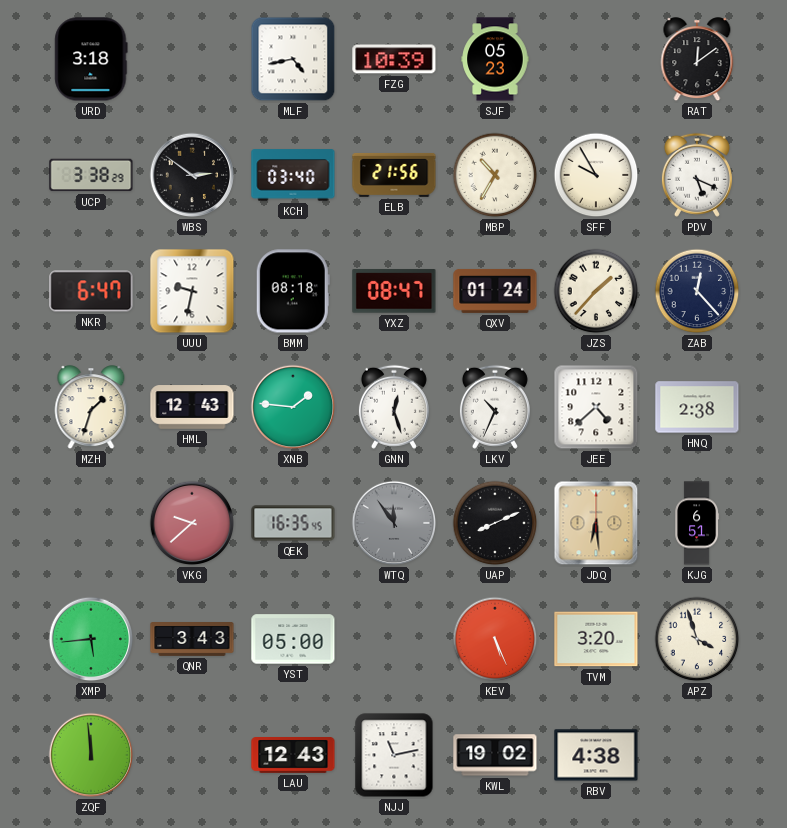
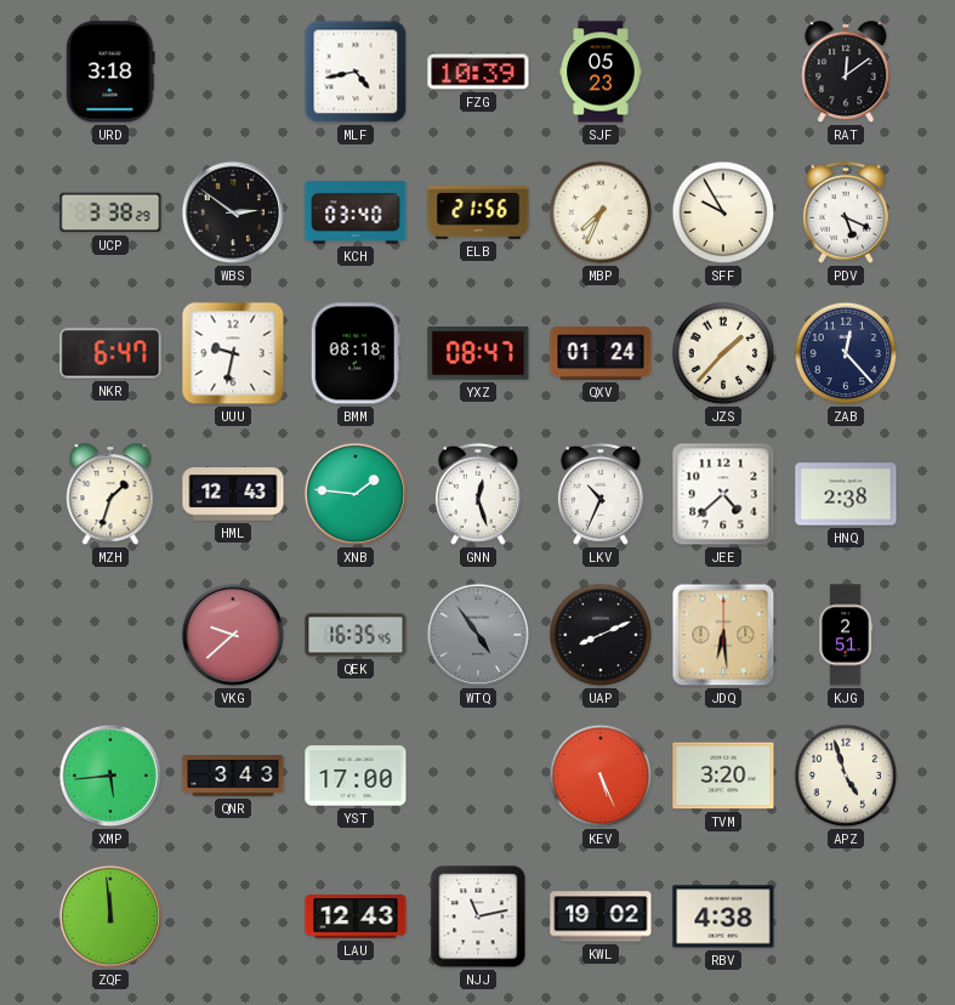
MBP: 10:35 -> 7:34
WTQ: 11:54 -> 4:54
KJG: 6:51 -> 2:51
YST: 05:00 -> 17:00
APZ: 3:57 -> 4:57
